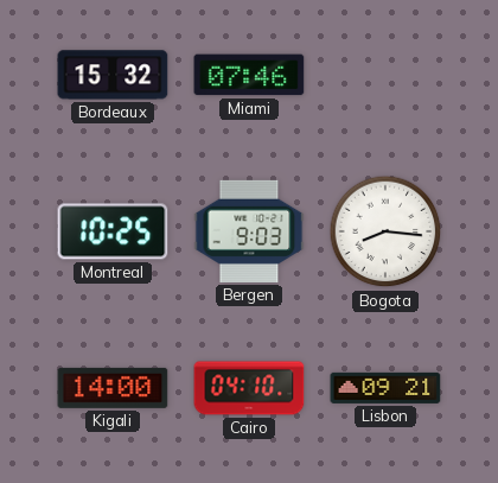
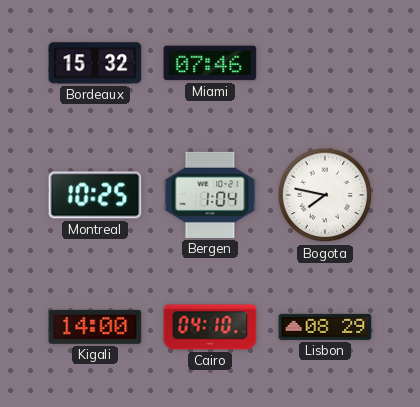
Bergen: 9:03 -> 1:04
Bogota: 8:16 -> 7:47
Lisbon: 09:21 -> 08:29
